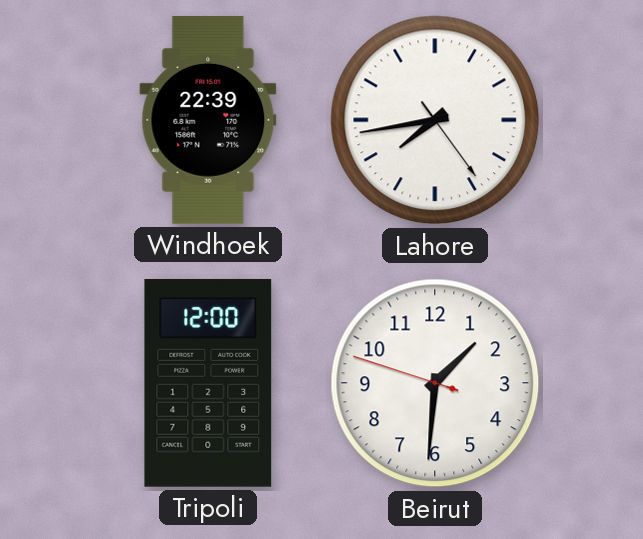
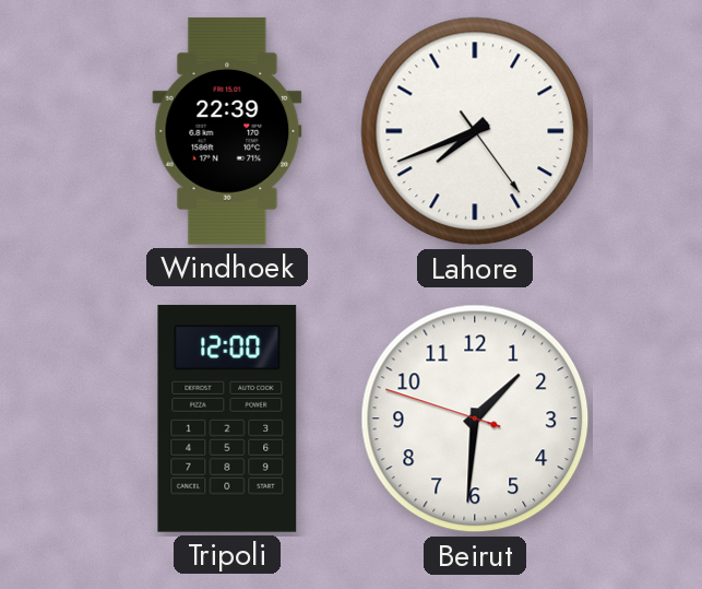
Lahore: 7:43 -> 7:41
